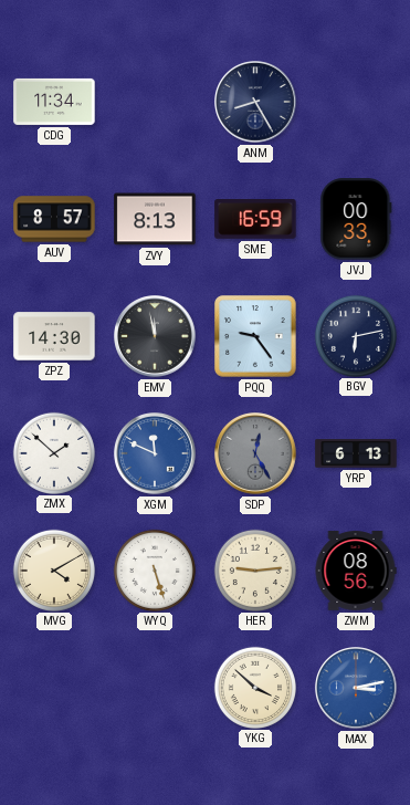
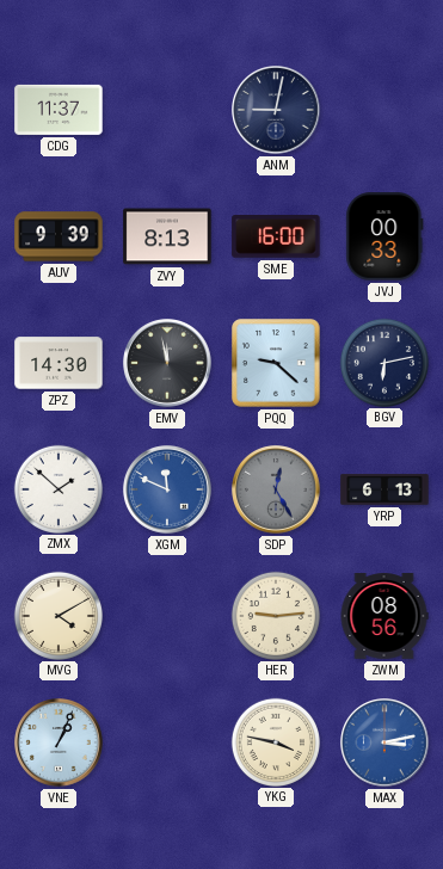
CDG: 11:34 -> 11:37
ANM: 8:25 -> 9:02
AUV: 8:57 -> 9:39
SME: 16:59 -> 16:00
PQQ: 9:24 -> 9:22
WYQ: 5:27 -> none
VNE: none -> 1:04
YKG: 3:52 -> 3:47
